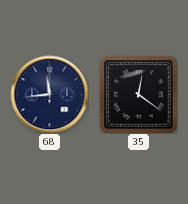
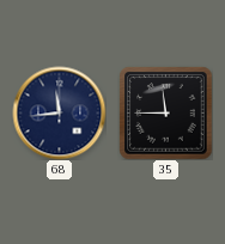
35: 12:21 -> 11:45
